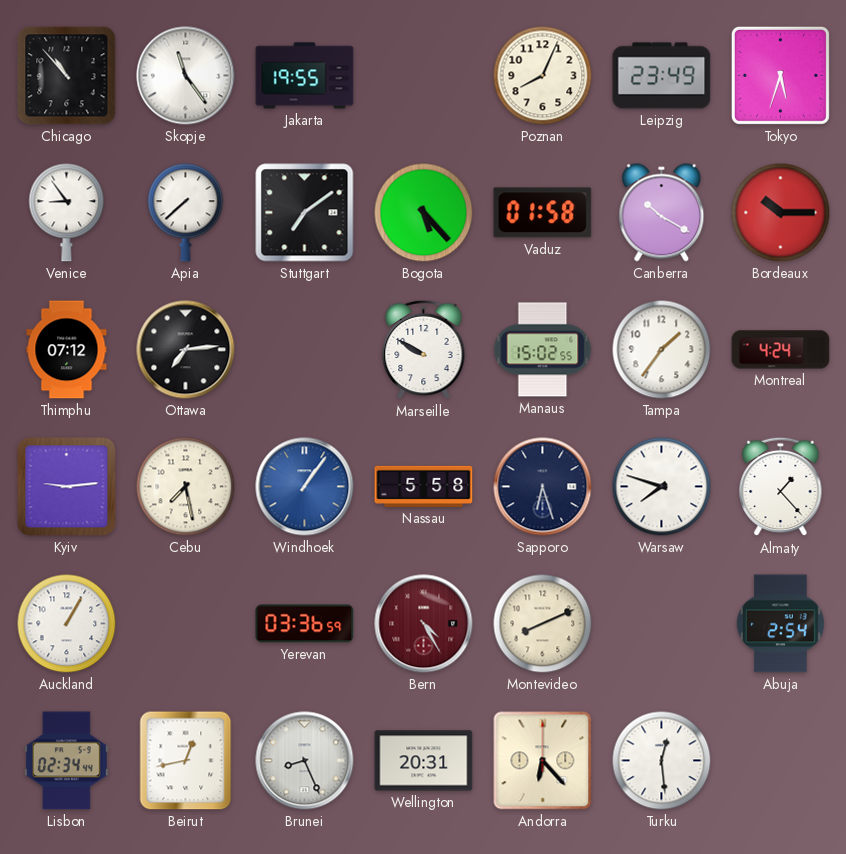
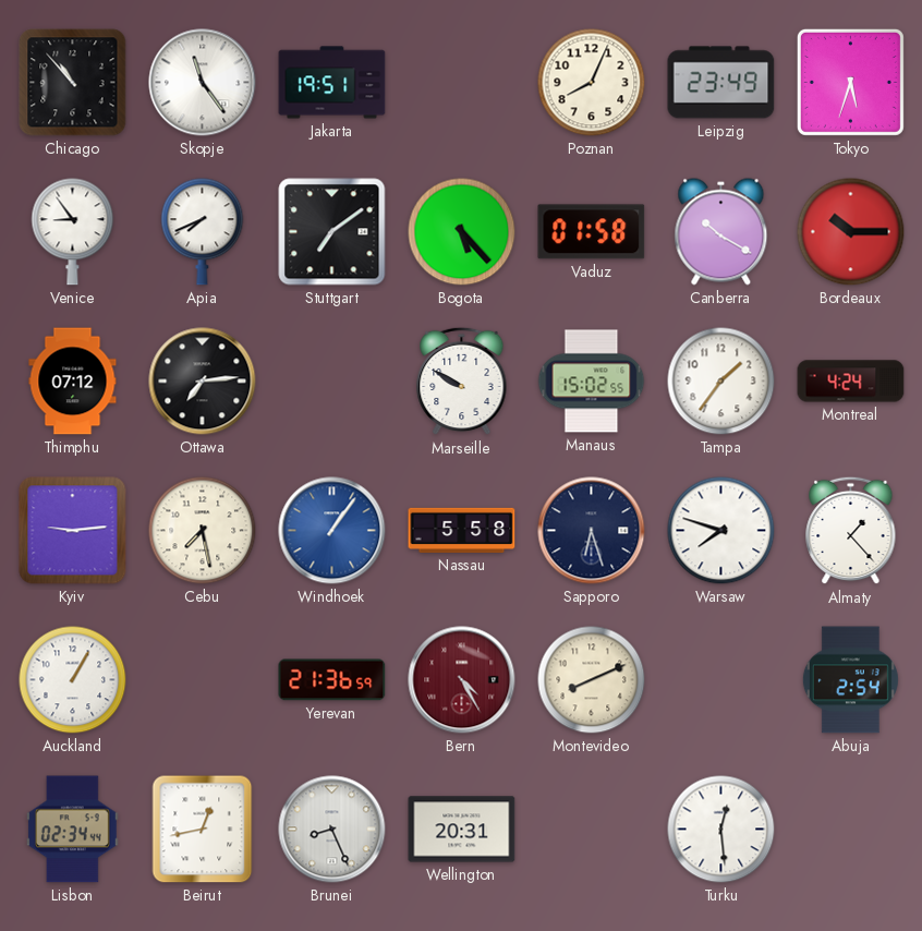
Jakarta: 19:55 -> 19:51
Apia: 7:38 -> 7:41
Yerevan: 03:36 -> 21:36
Andorra: 6:23 -> none
